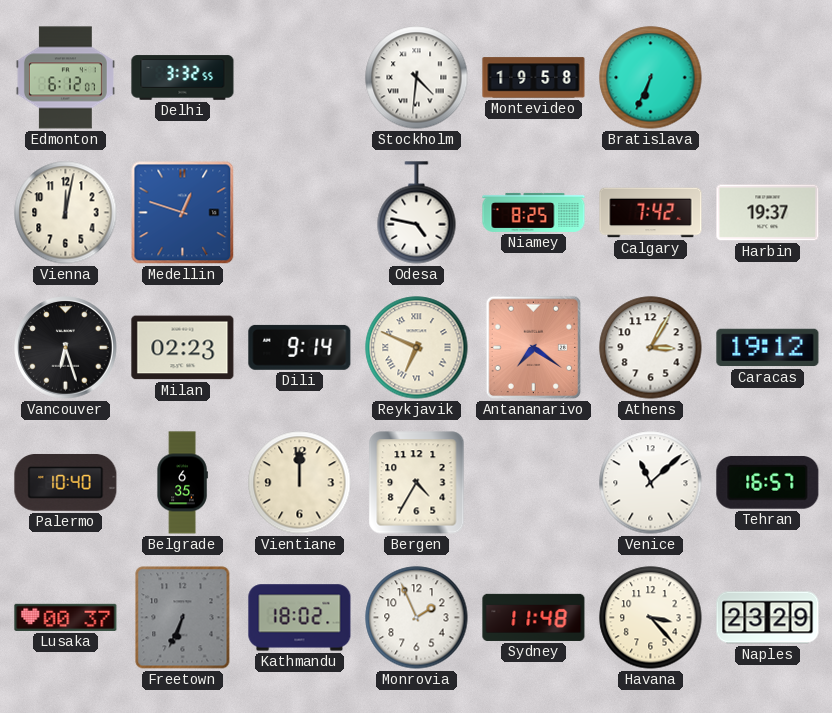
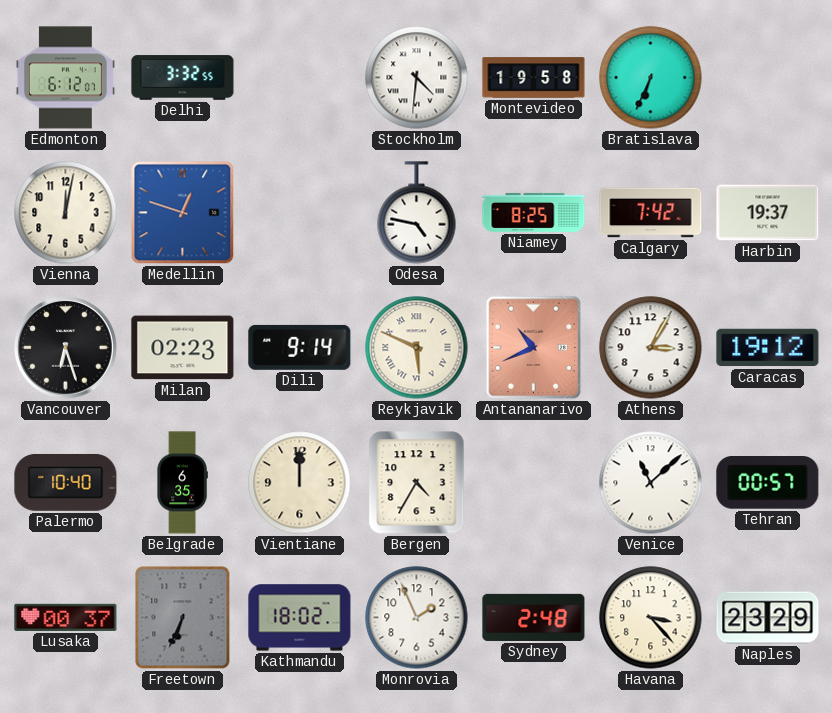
Reykjavik: 6:49 -> 5:49
Antananarivo: 7:21 -> 10:41
Tehran: 16:57 -> 00:57
Sydney: 11:48 -> 2:48
